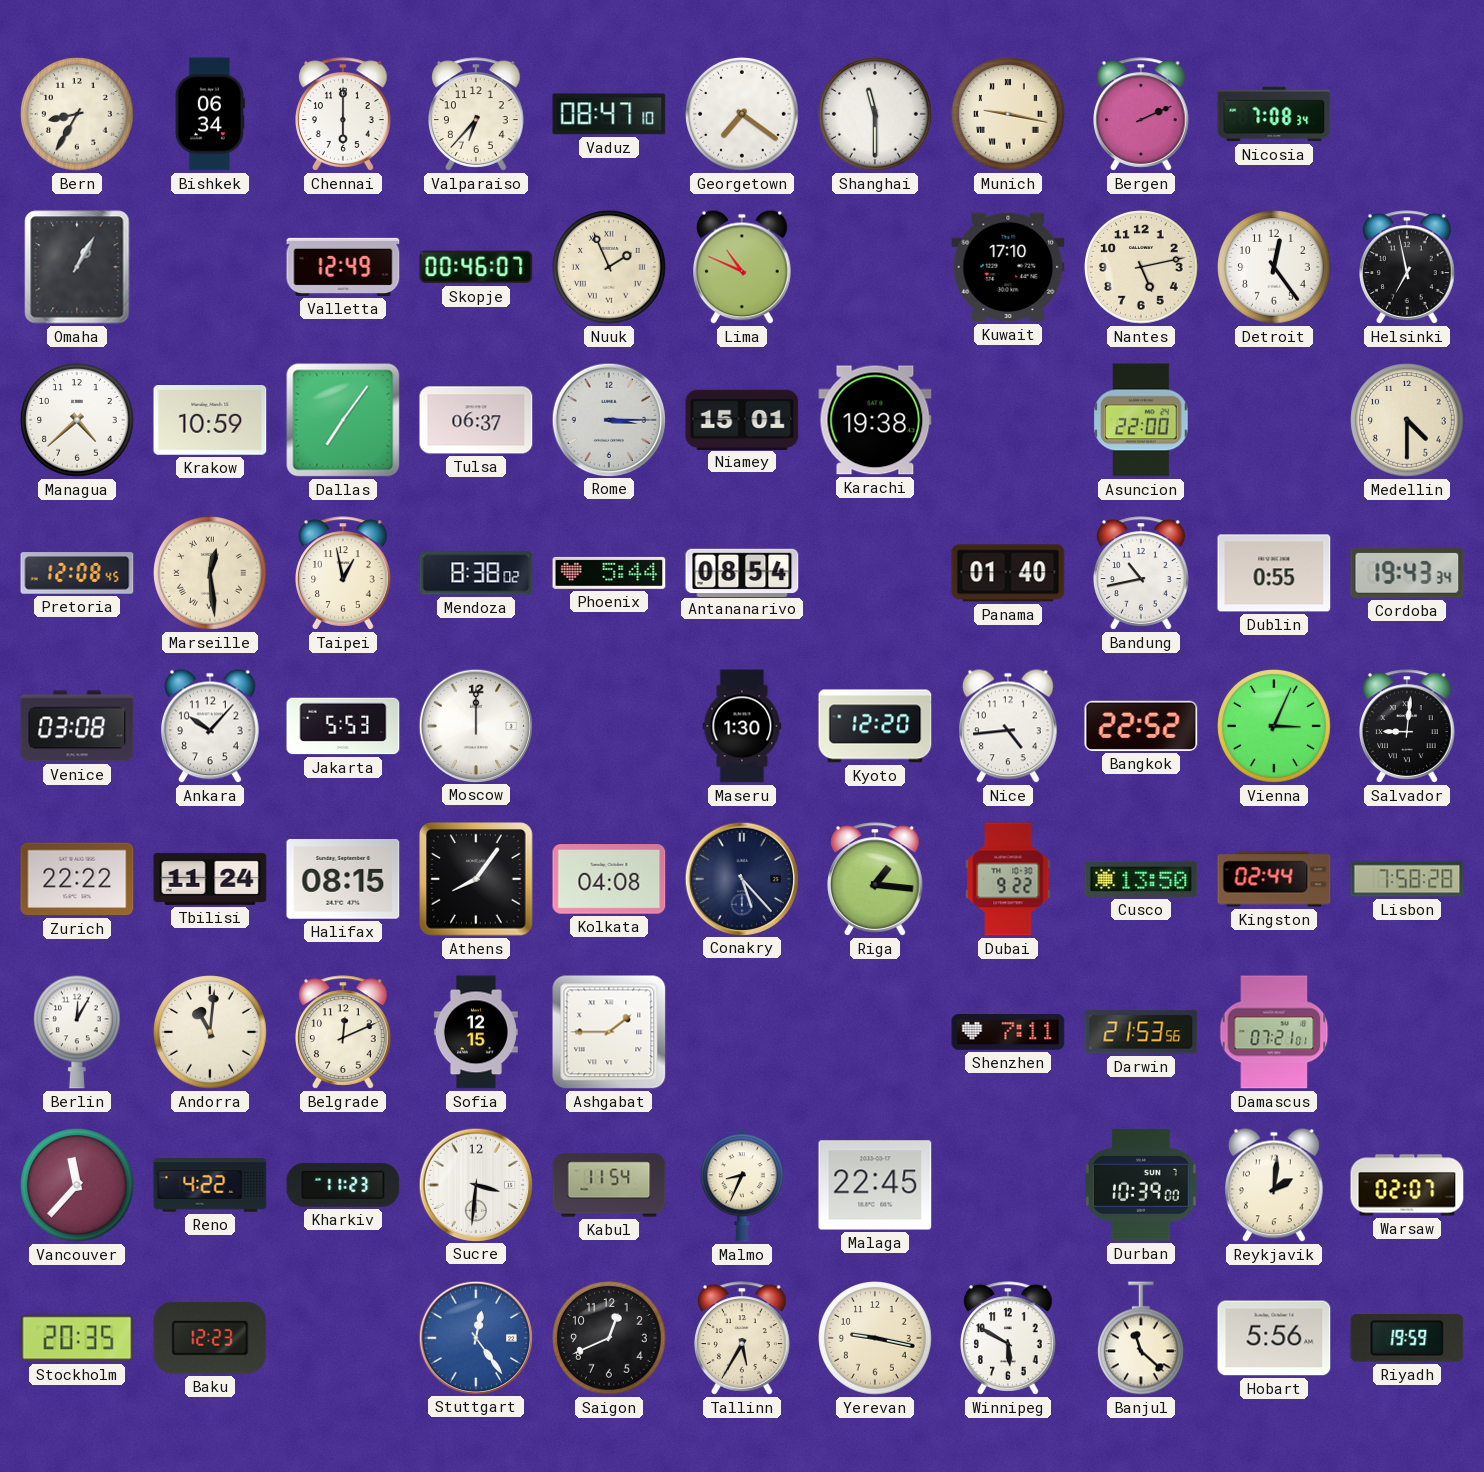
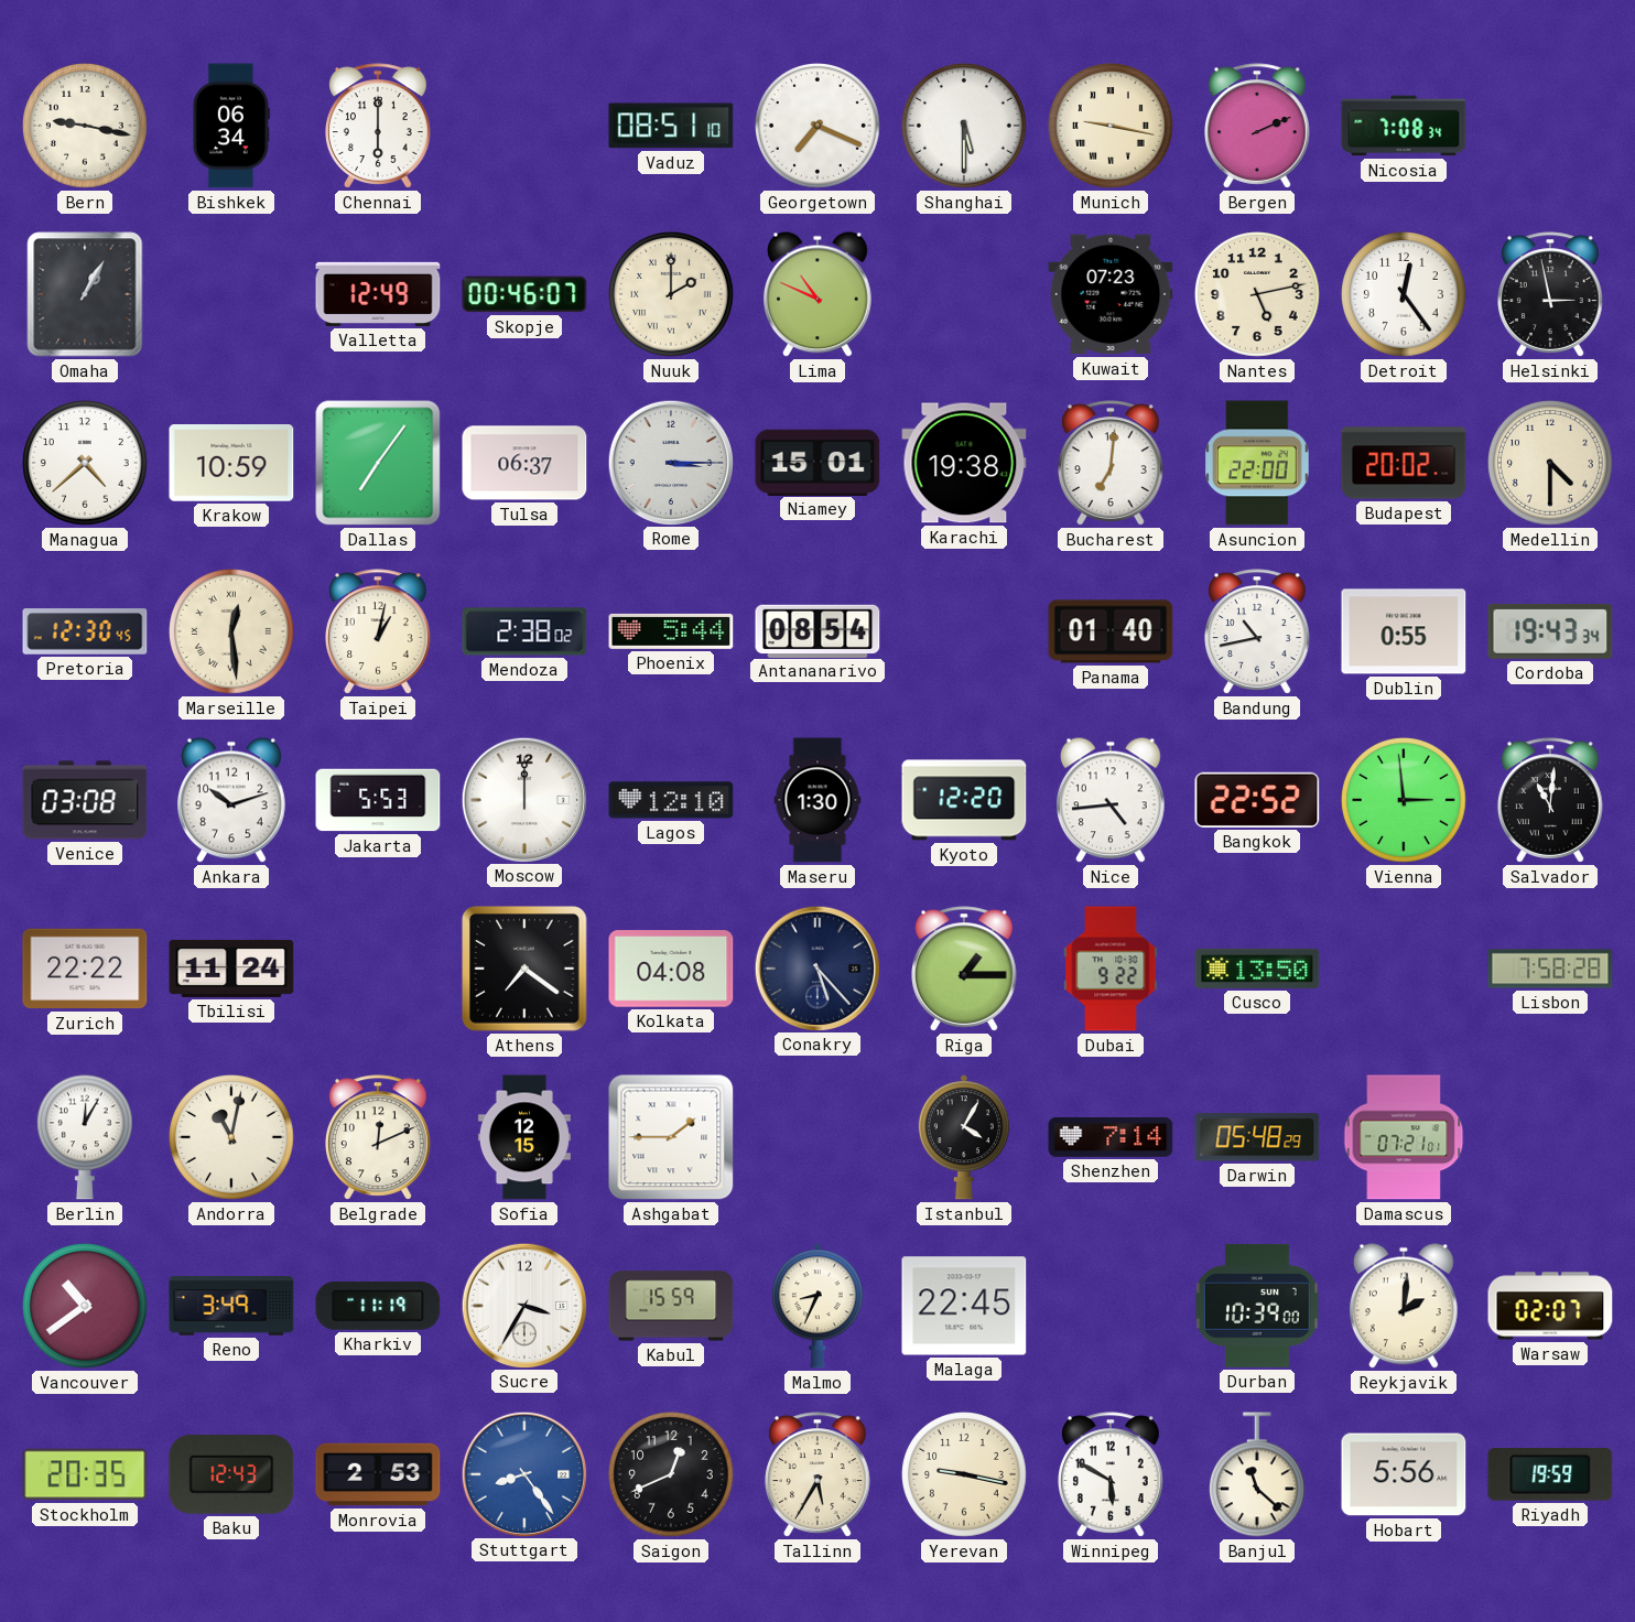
Bern: 8:35 -> 9:17
Valparaiso: 6:37 -> none
Vaduz: 08:47 -> 08:51
Georgetown: 7:21 -> 7:19
Shanghai: 11:30 -> 5:30
Nuuk: 1:56 -> 2:00
Kuwait: 17:10 -> 07:23
Helsinki: 6:58 -> 2:58
Bucharest: none -> 7:01
Budapest: none -> 20:02
Pretoria: 12:08 -> 12:30
Taipei: 12:58 -> 1:02
Mendoza: 8:38 -> 2:38
Ankara: 10:07 -> 10:12
Lagos: none -> 12:10
Vienna: 3:04 -> 2:59
Salvador: 9:01 -> 11:01
Halifax: 08:15 -> none
Athens: 8:06 -> 7:21
Riga: 1:16 -> 1:15
Kingston: 02:44 -> none
Andorra: 11:01 -> 11:02
Istanbul: none -> 4:05
Shenzhen: 7:11 -> 7:14
Darwin: 21:53 -> 05:48
Vancouver: 11:37 -> 10:39
Reno: 4:22 -> 3:49
Kharkiv: 11:23 -> 11:19
Sucre: 3:31 -> 3:35
Kabul: 11:54 -> 15:59
Baku: 12:23 -> 12:43
Monrovia: none -> 2:53
Stuttgart: 12:24 -> 8:24
